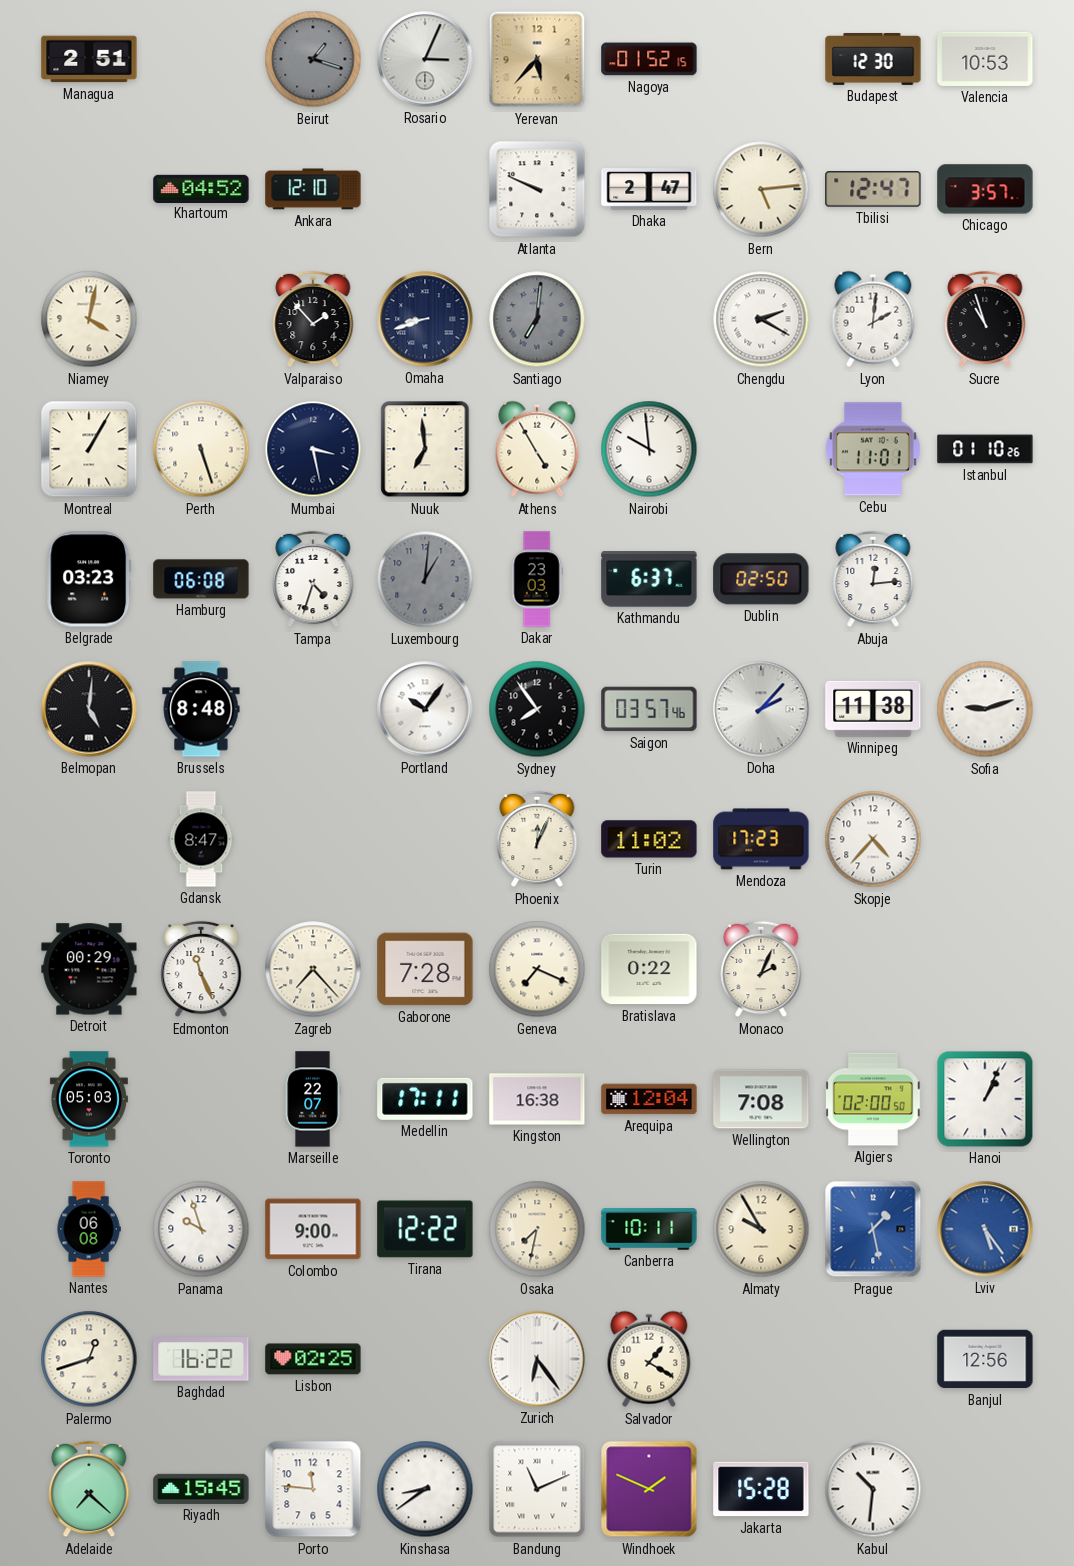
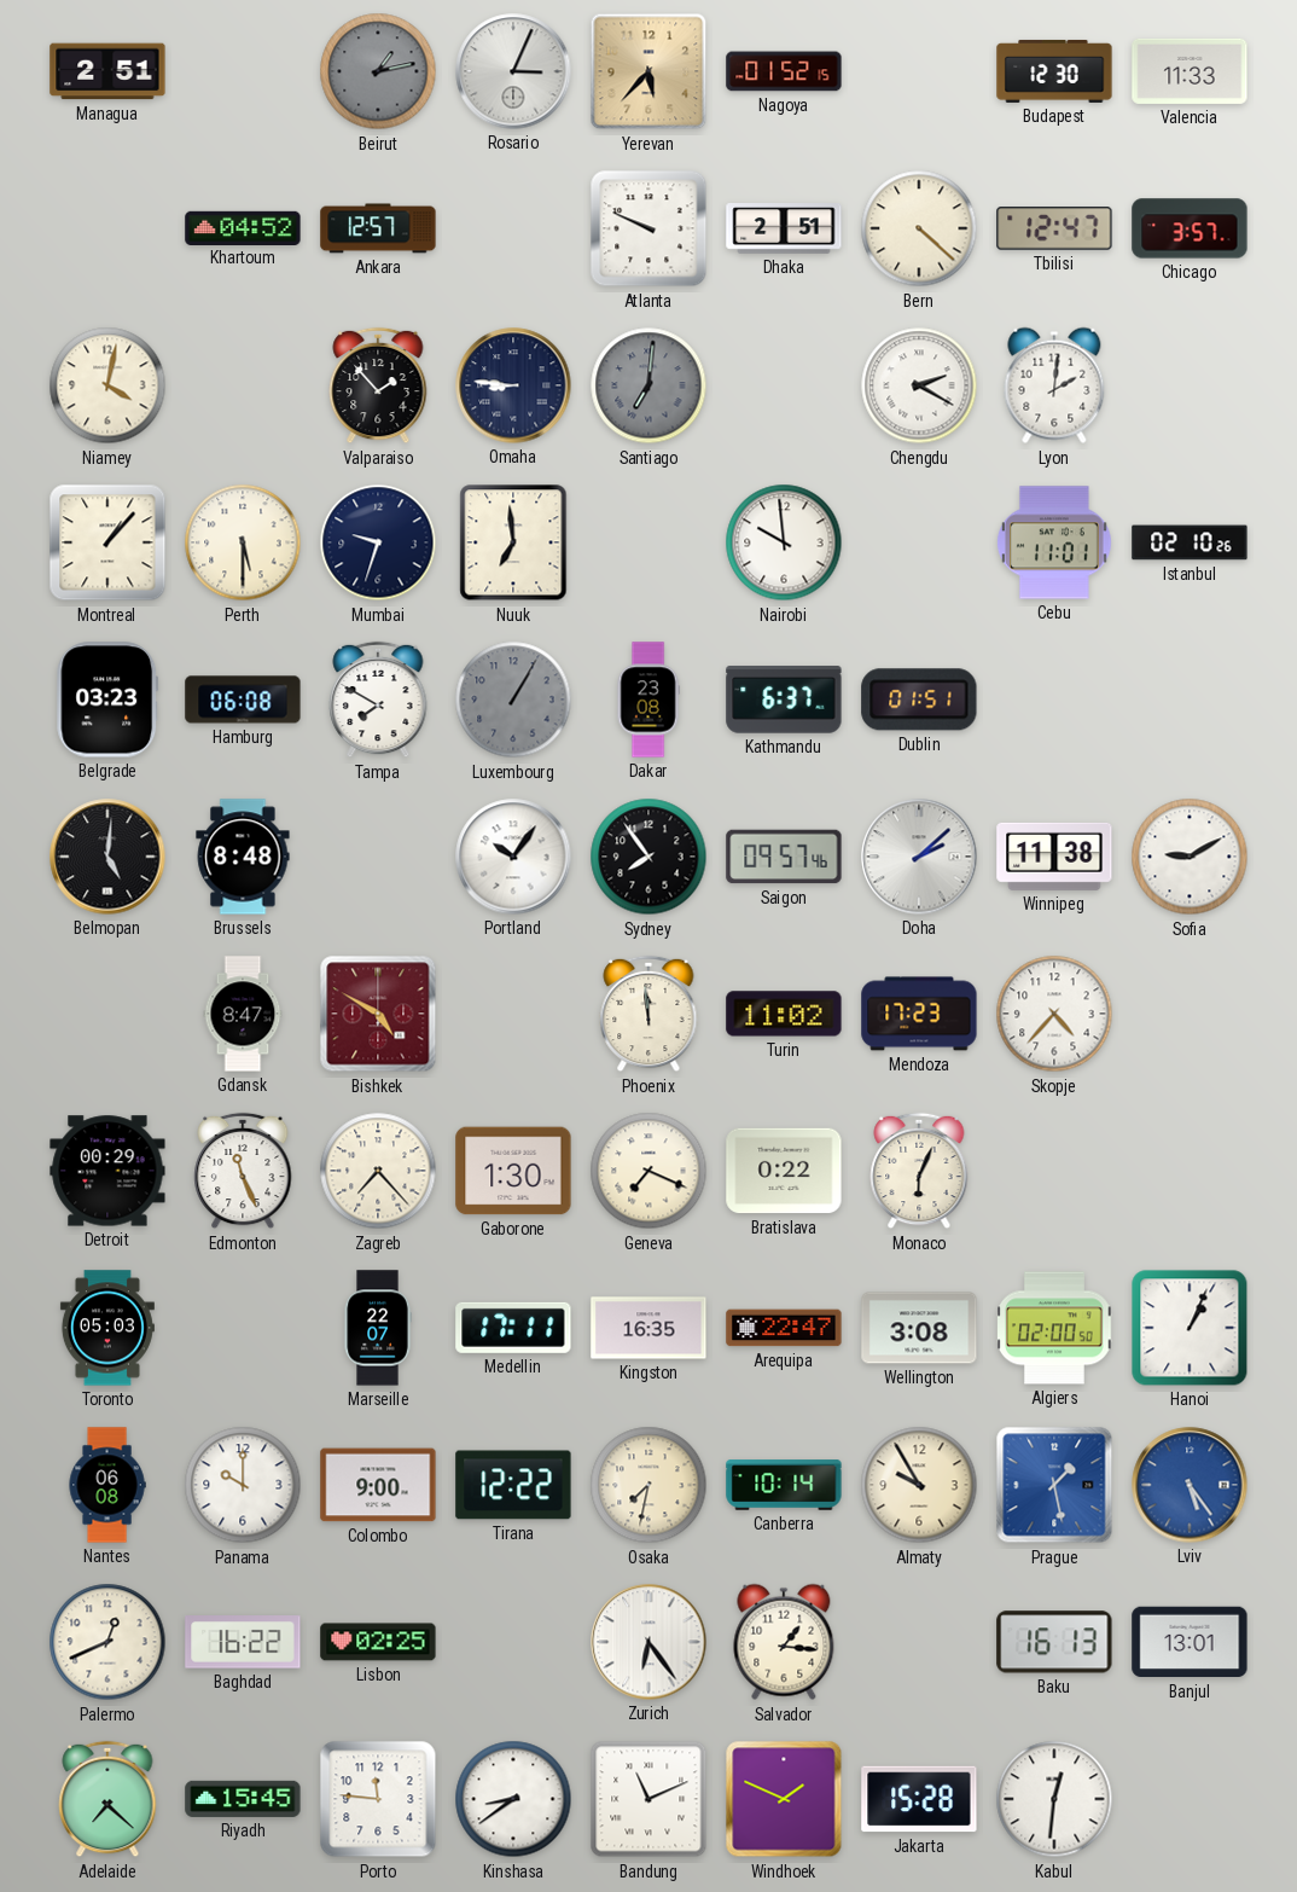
Beirut: 1:18 -> 1:13
Valencia: 10:53 -> 11:33
Ankara: 12:10 -> 12:57
Dhaka: 2:47 -> 2:51
Bern: 5:14 -> 4:22
Omaha: 8:42 -> 8:46
Sucre: 10:57 -> none
Montreal: 1:05 -> 1:07
Perth: 5:27 -> 5:30
Mumbai: 3:28 -> 9:33
Athens: 4:55 -> none
Istanbul: 01:10 -> 02:10
Tampa: 4:33 -> 7:50
Luxembourg: 1:01 -> 1:05
Dakar: 23:03 -> 23:08
Dublin: 02:50 -> 01:51
Abuja: 12:14 -> none
Saigon: 03:57 -> 09:57
Doha: 2:07 -> 2:08
Sofia: 9:12 -> 9:10
Bishkek: none -> 4:50
Phoenix: 12:04 -> 11:59
Gaborone: 7:28 -> 1:30
Monaco: 2:04 -> 6:04
Kingston: 16:38 -> 16:35
Arequipa: 12:04 -> 22:47
Wellington: 7:08 -> 3:08
Panama: 9:57 -> 10:00
Canberra: 10:11 -> 10:14
Palermo: 12:42 -> 12:41
Salvador: 1:20 -> 1:16
Baku: none -> 16:13
Banjul: 12:56 -> 13:01
Kabul: 10:31 -> 12:31
